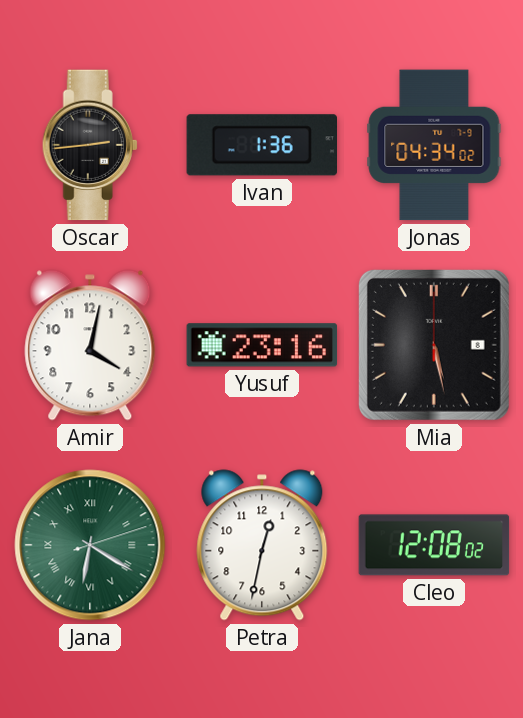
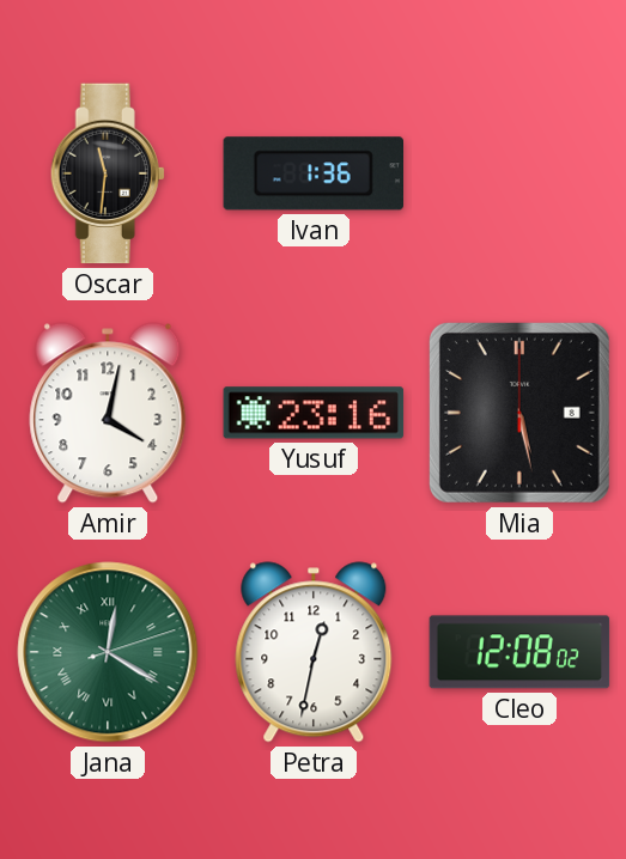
Oscar: 2:44 -> 11:31
Jonas: 04:34 -> none
Jana: 6:20 -> 12:20
